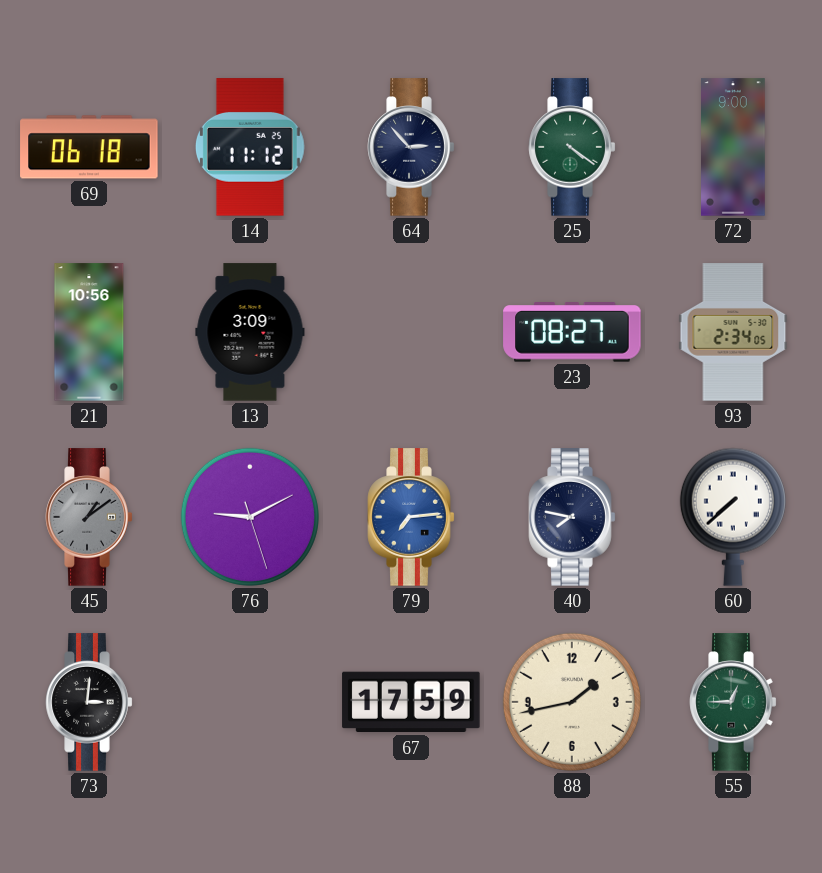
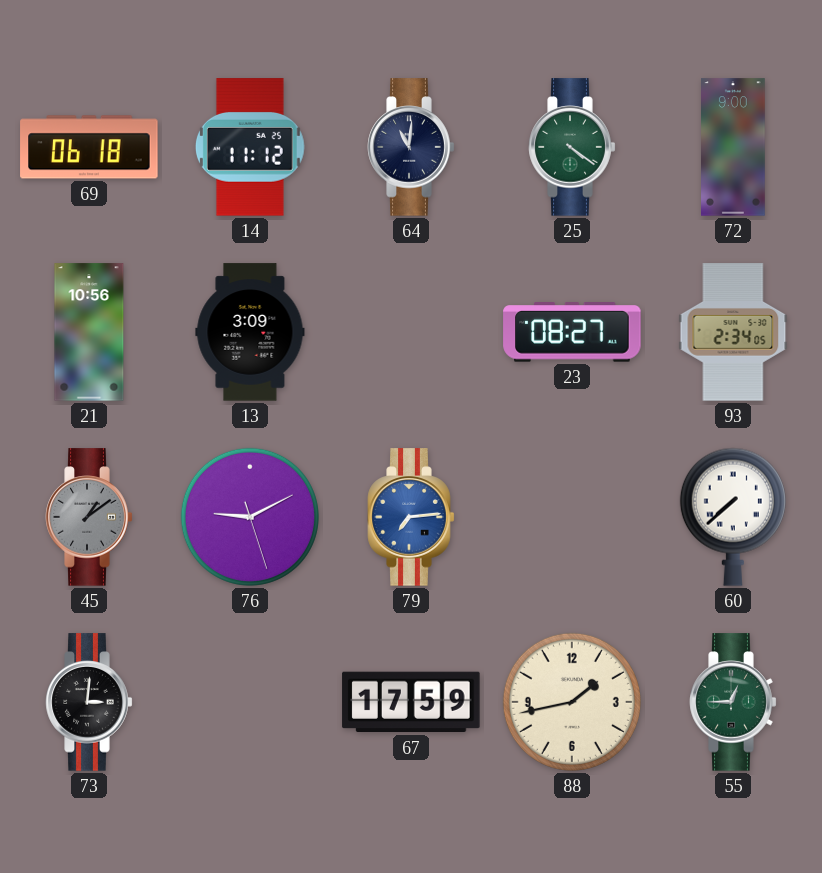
64: 2:53 -> 11:01
40: 7:47 -> none
